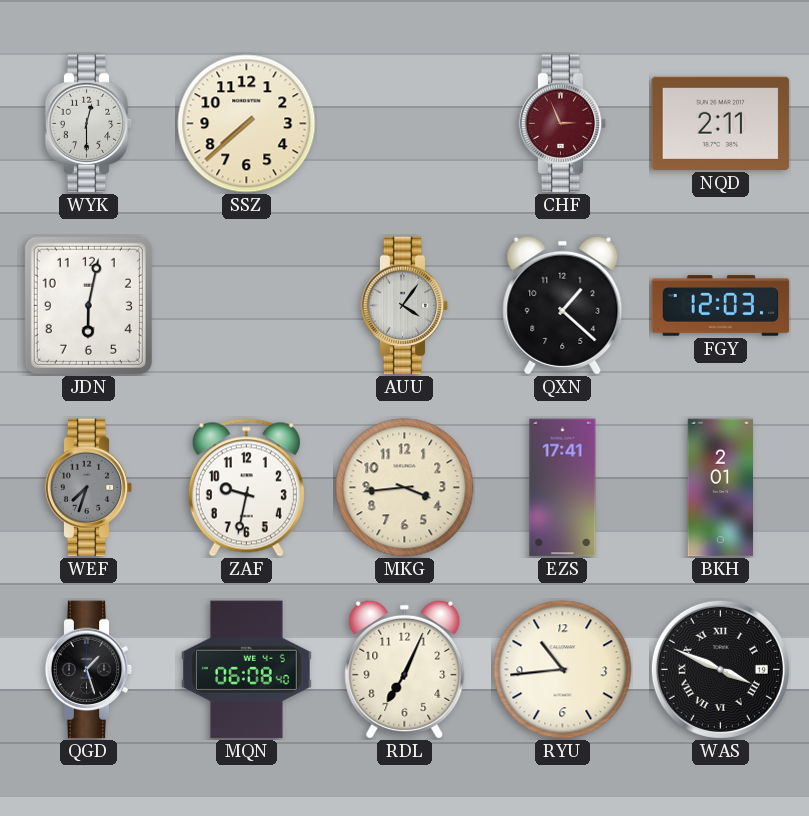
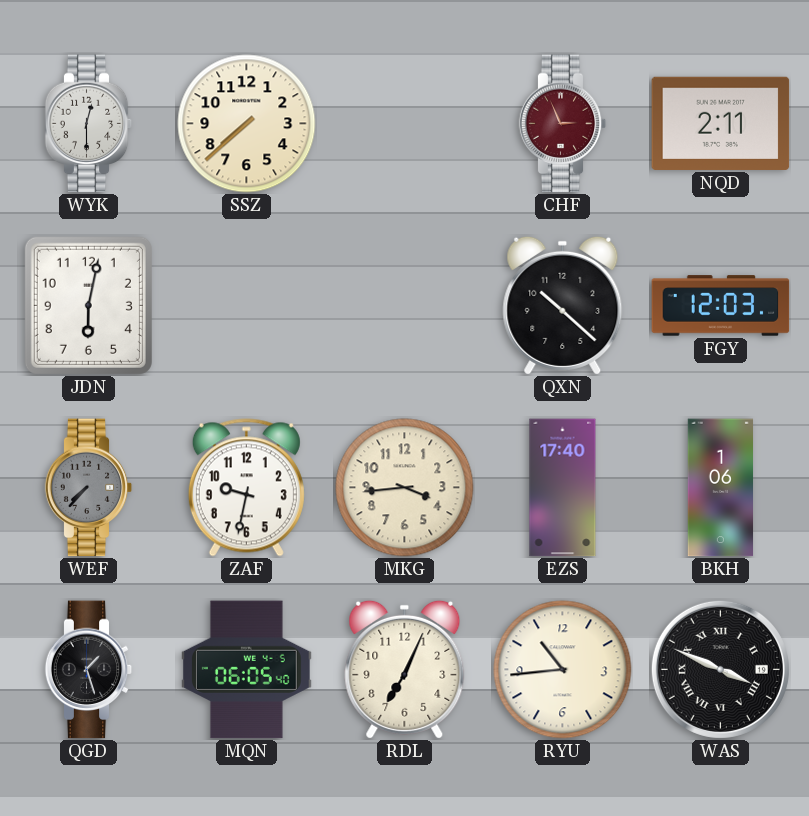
AUU: 4:06 -> none
QXN: 1:22 -> 10:22
WEF: 7:33 -> 7:37
EZS: 17:41 -> 17:40
BKH: 2:01 -> 1:06
MQN: 06:08 -> 06:05
